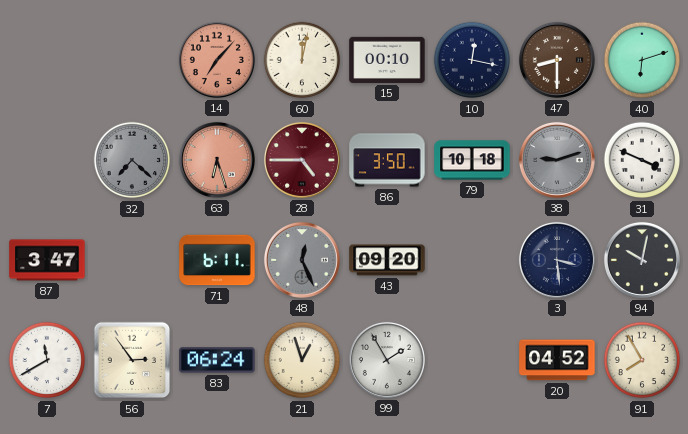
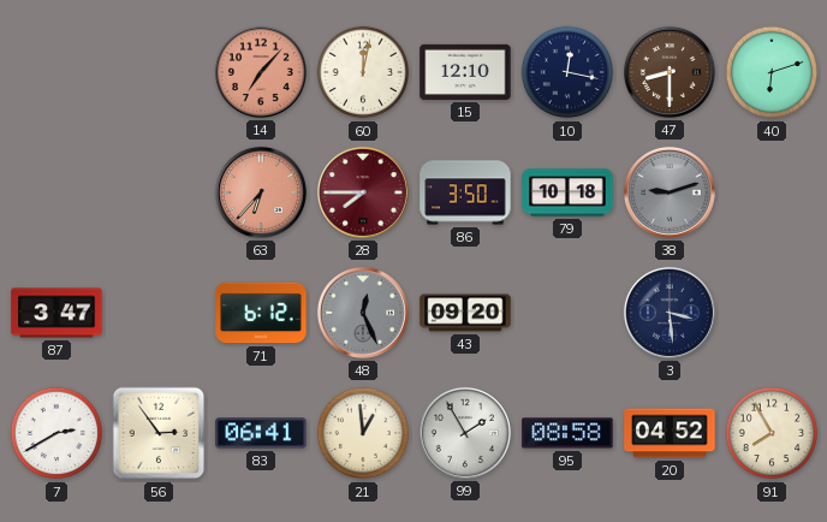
15: 00:10 -> 12:10
32: 7:22 -> none
63: 6:27 -> 6:37
28: 4:45 -> 7:45
31: 3:49 -> none
71: 6:11 -> 6:12
94: 10:02 -> none
7: 11:40 -> 2:40
83: 06:24 -> 06:41
21: 12:57 -> 12:59
95: none -> 08:58
